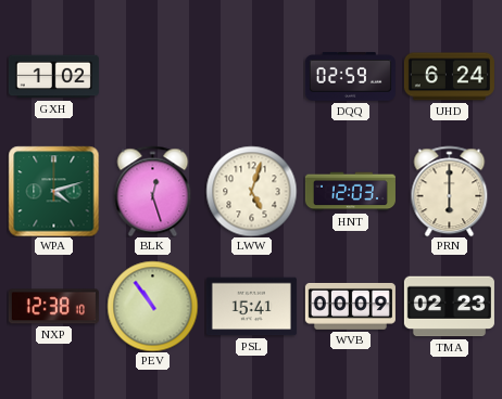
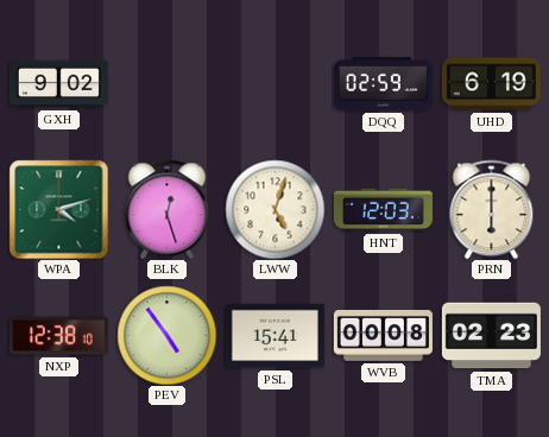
GXH: 1:02 -> 9:02
UHD: 6:24 -> 6:19
PEV: 10:54 -> 4:54
WVB: 00:09 -> 00:08
